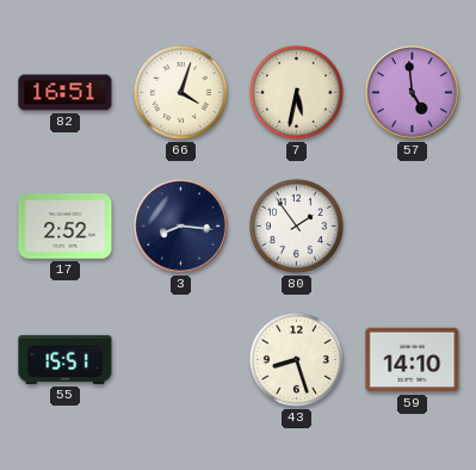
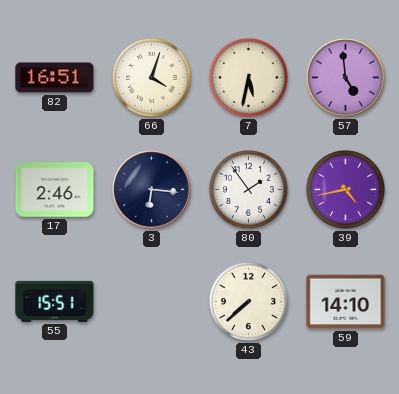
17: 2:52 -> 2:46
3: 8:16 -> 6:16
39: none -> 4:43
43: 8:27 -> 7:38
